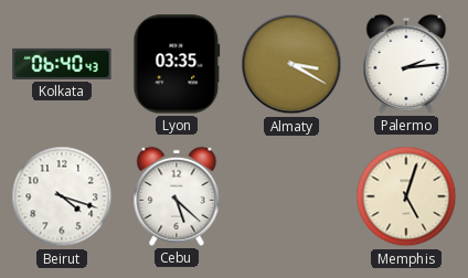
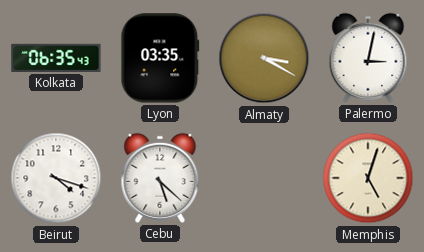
Kolkata: 06:40 -> 06:35
Palermo: 2:14 -> 3:02
